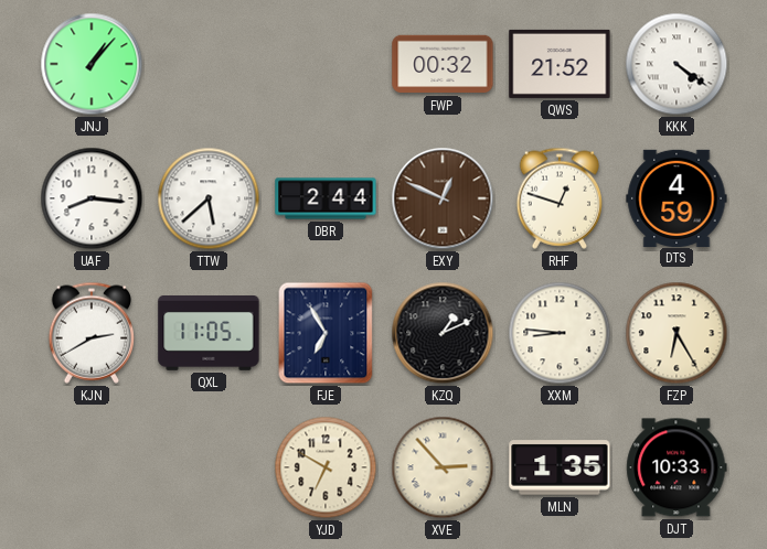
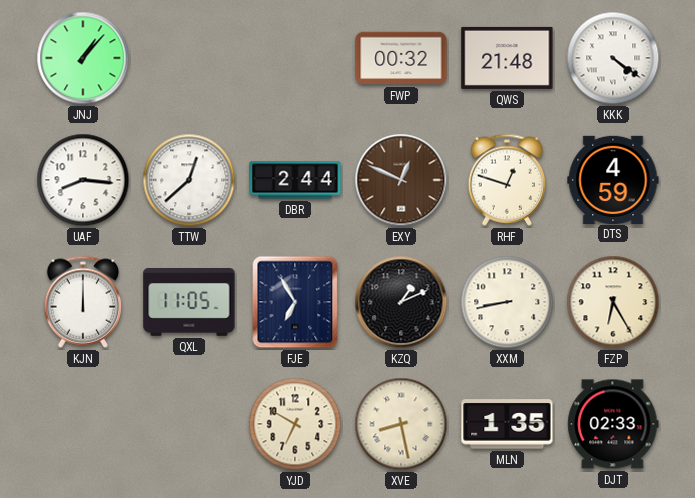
QWS: 21:52 -> 21:48
TTW: 5:38 -> 12:38
KJN: 2:40 -> 12:00
XXM: 8:46 -> 8:43
XVE: 2:53 -> 8:28
DJT: 10:33 -> 02:33
